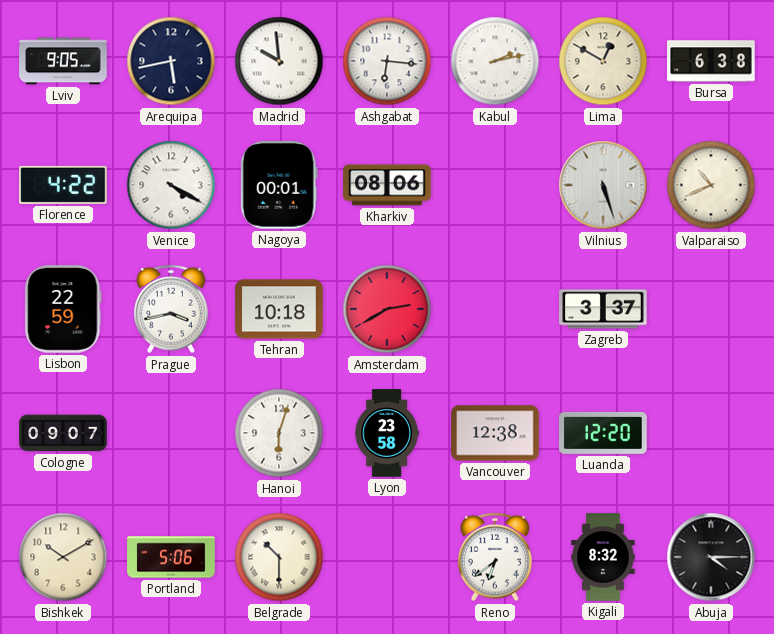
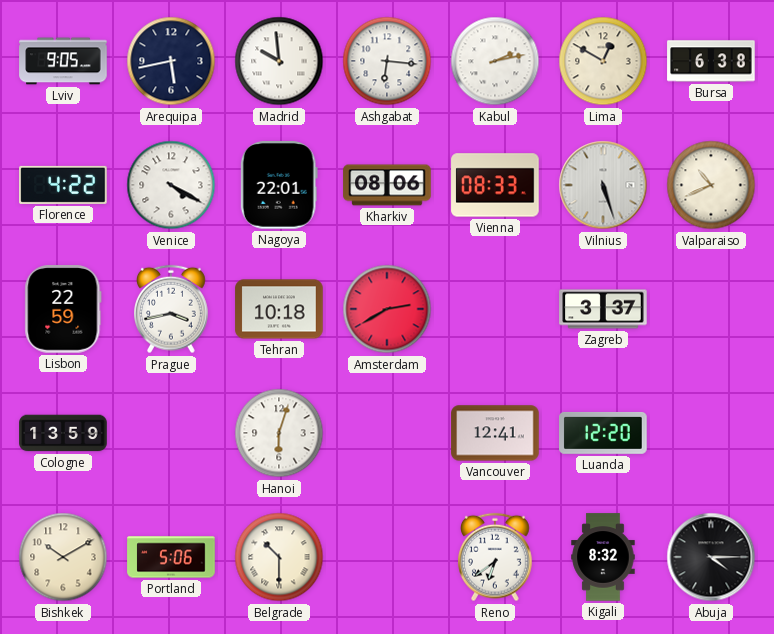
Nagoya: 00:01 -> 22:01
Vienna: none -> 08:33
Cologne: 09:07 -> 13:59
Lyon: 23:58 -> none
Vancouver: 12:38 -> 12:41
